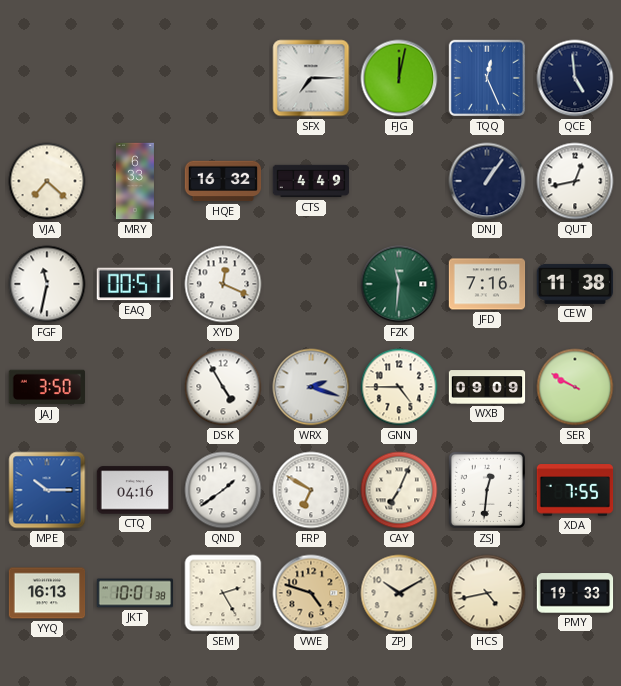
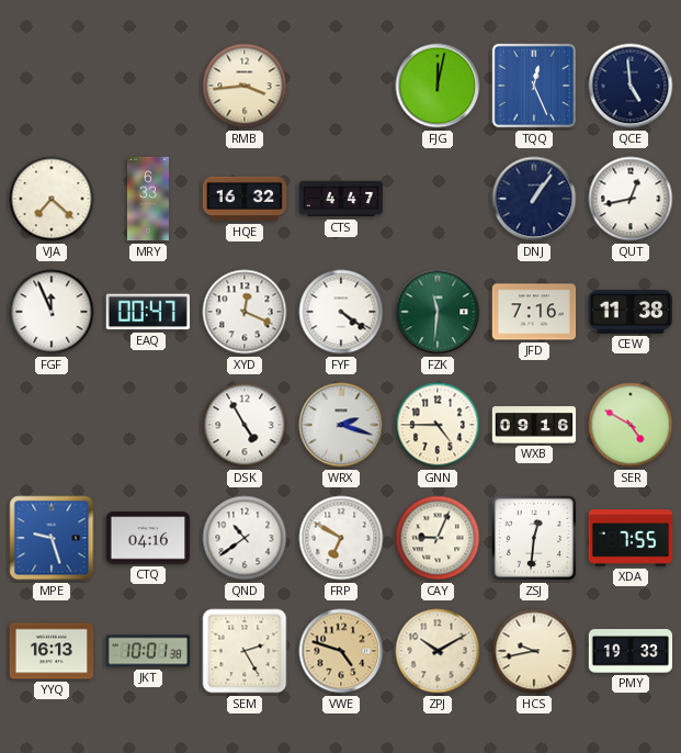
RMB: none -> 3:44
SFX: 7:15 -> none
CTS: 4:49 -> 4:47
FGF: 11:32 -> 11:56
EAQ: 00:51 -> 00:47
FYF: none -> 4:21
JAJ: 3:50 -> none
WXB: 09:09 -> 09:16
SER: 9:50 -> 4:50
MPE: 10:15 -> 9:27
QND: 1:39 -> 10:39
CAY: 7:04 -> 9:04
HCS: 4:43 -> 9:43
